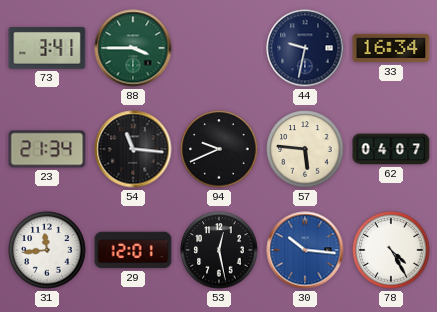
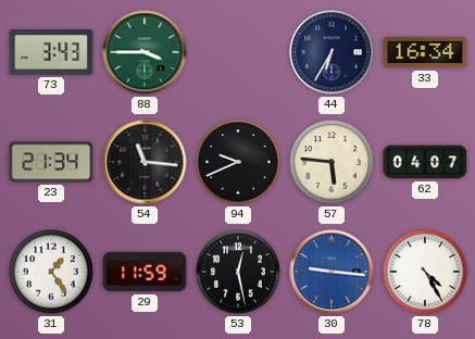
73: 3:41 -> 3:43
44: 9:32 -> 6:35
31: 11:44 -> 1:24
29: 12:01 -> 11:59
30: 10:16 -> 9:16
